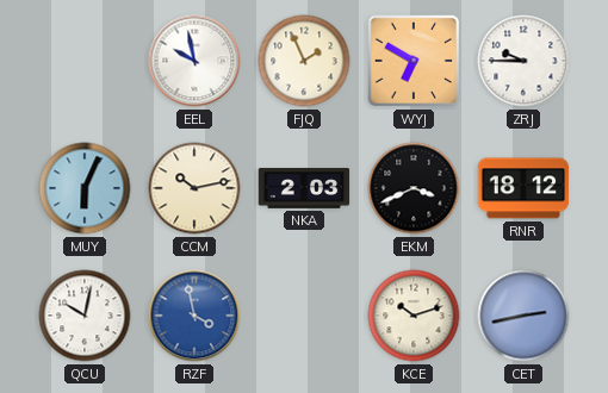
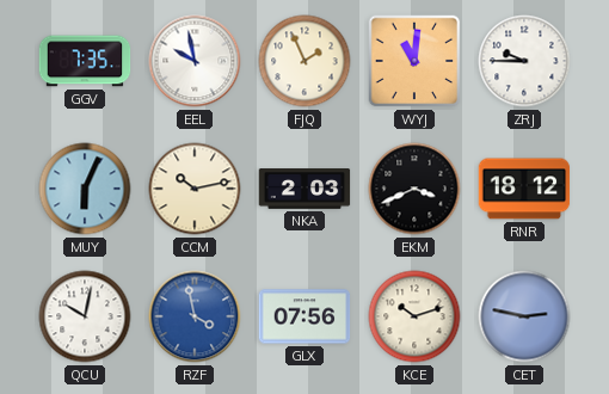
GGV: none -> 7:35
WYJ: 6:50 -> 11:01
GLX: none -> 07:56
CET: 2:43 -> 2:47
